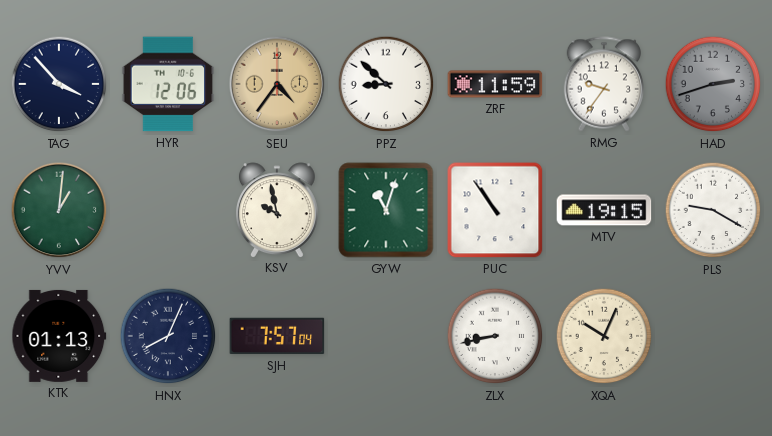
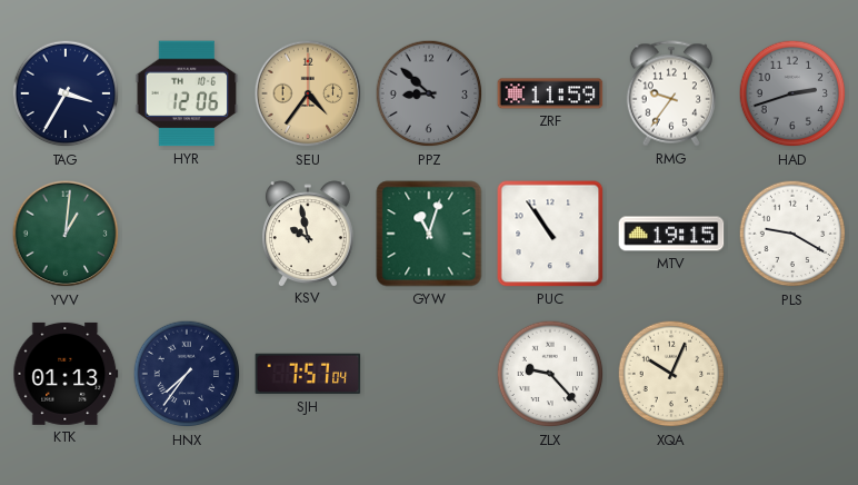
TAG: 3:53 -> 3:35
PPZ dial: white -> grey
HNX: 8:04 -> 7:36
ZLX: 8:43 -> 9:23
